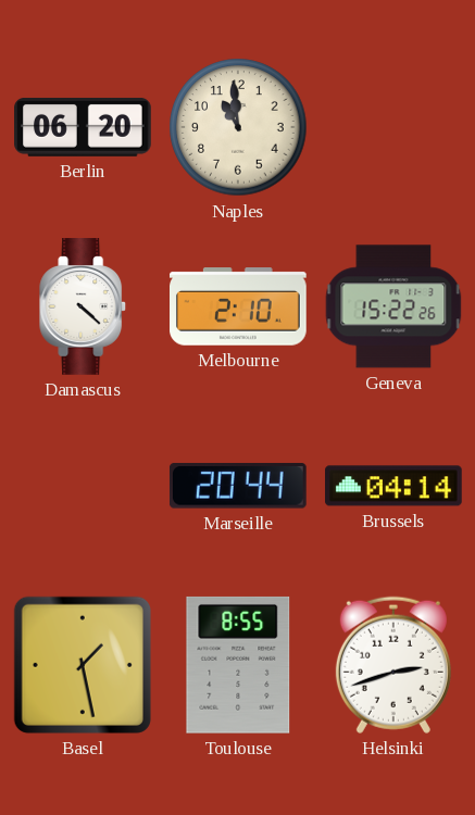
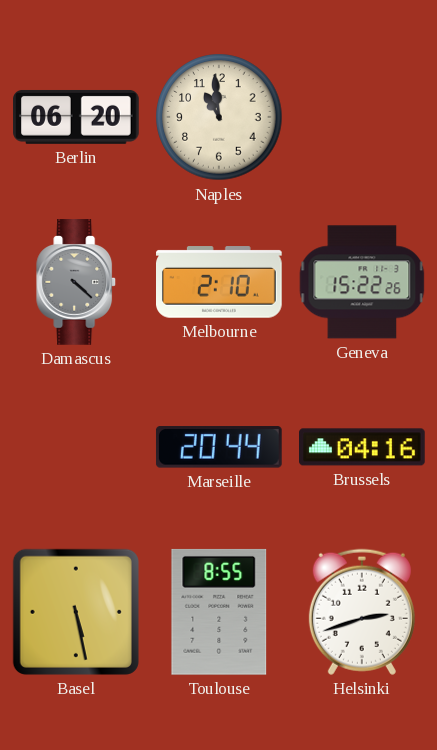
Damascus dial: white -> grey
Brussels: 04:14 -> 04:16
Basel: 1:28 -> 5:28
